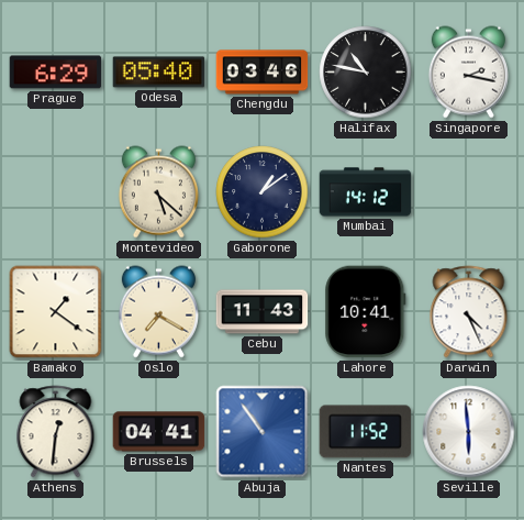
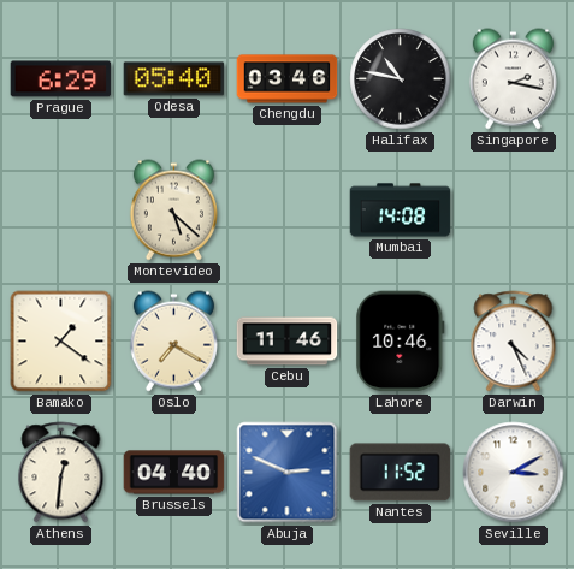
Gaborone: 1:09 -> none
Mumbai: 14:12 -> 14:08
Cebu: 11:43 -> 11:46
Lahore: 10:41 -> 10:46
Brussels: 04:41 -> 04:40
Abuja: 10:54 -> 2:49
Seville: 5:59 -> 3:10
